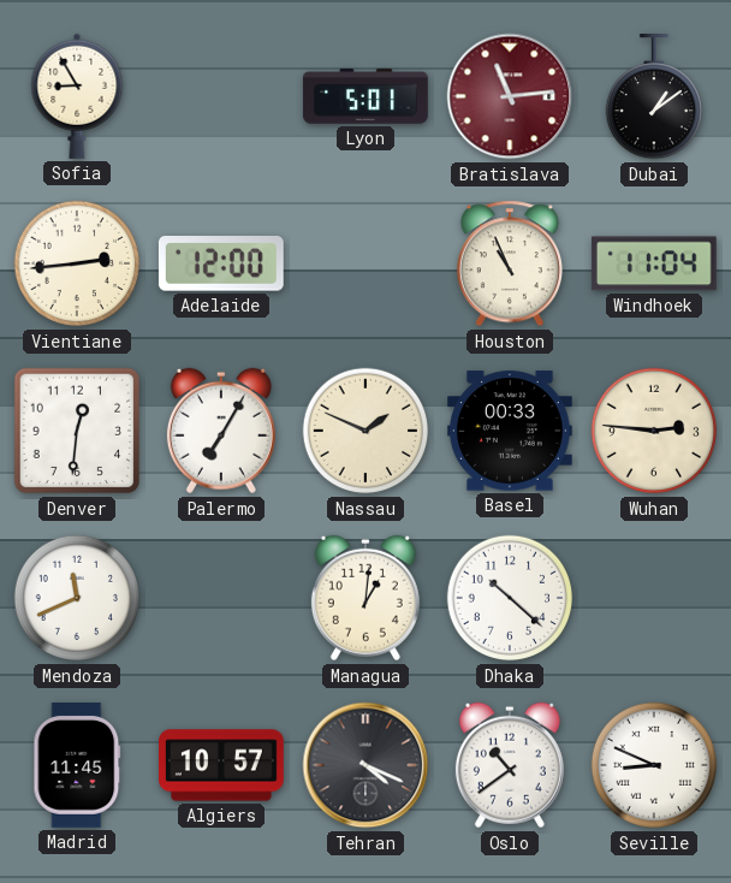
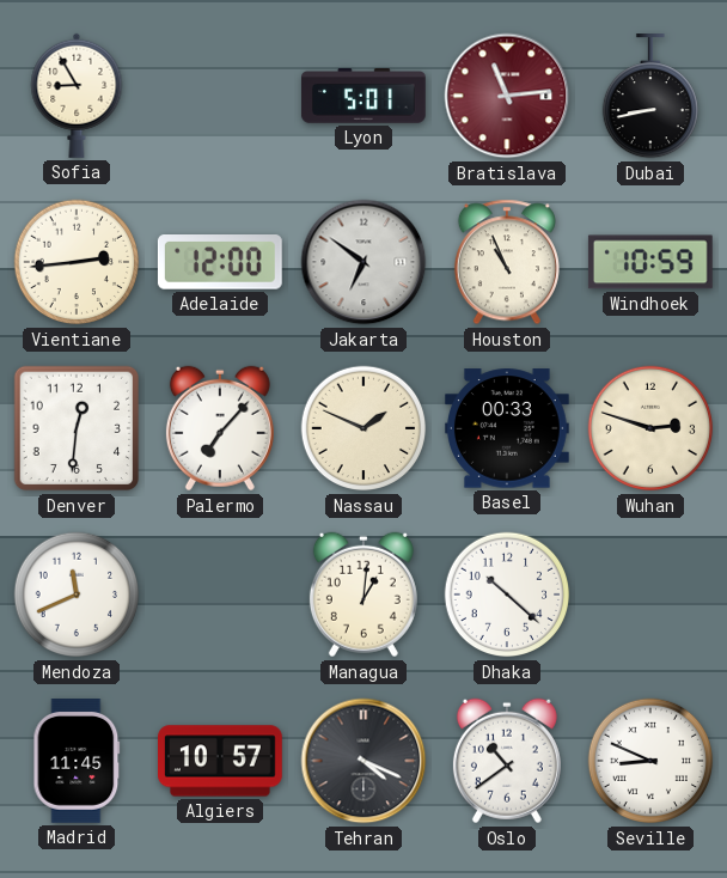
Dubai: 1:09 -> 8:43
Jakarta: none -> 6:51
Windhoek: 11:04 -> 10:59
Palermo: 7:05 -> 7:07
Wuhan: 2:46 -> 2:48
